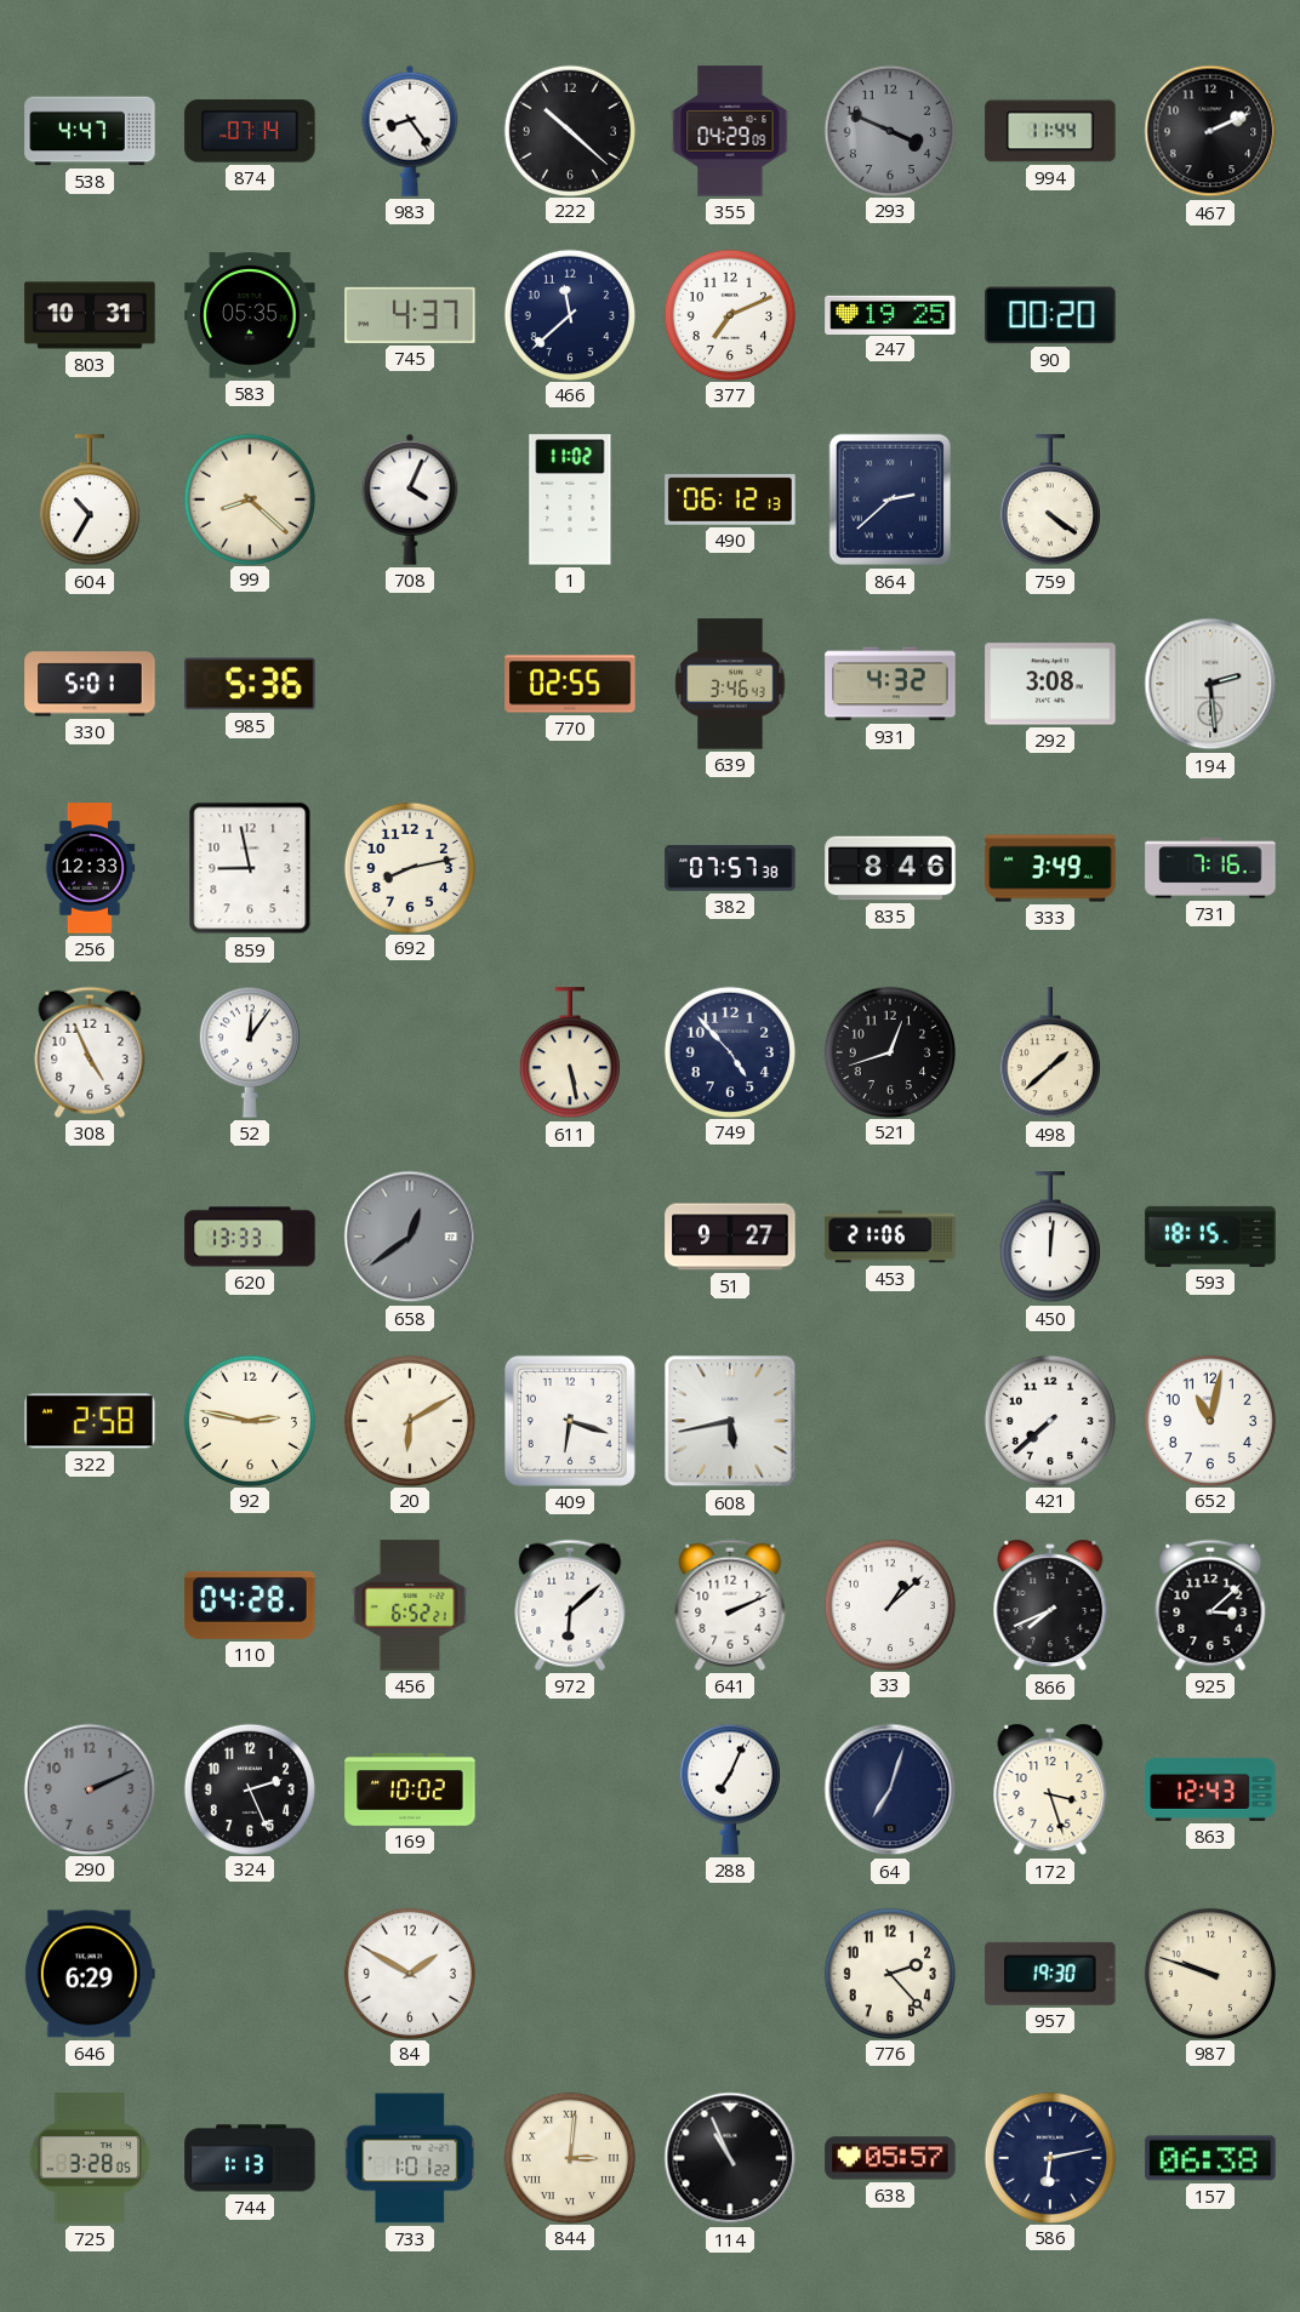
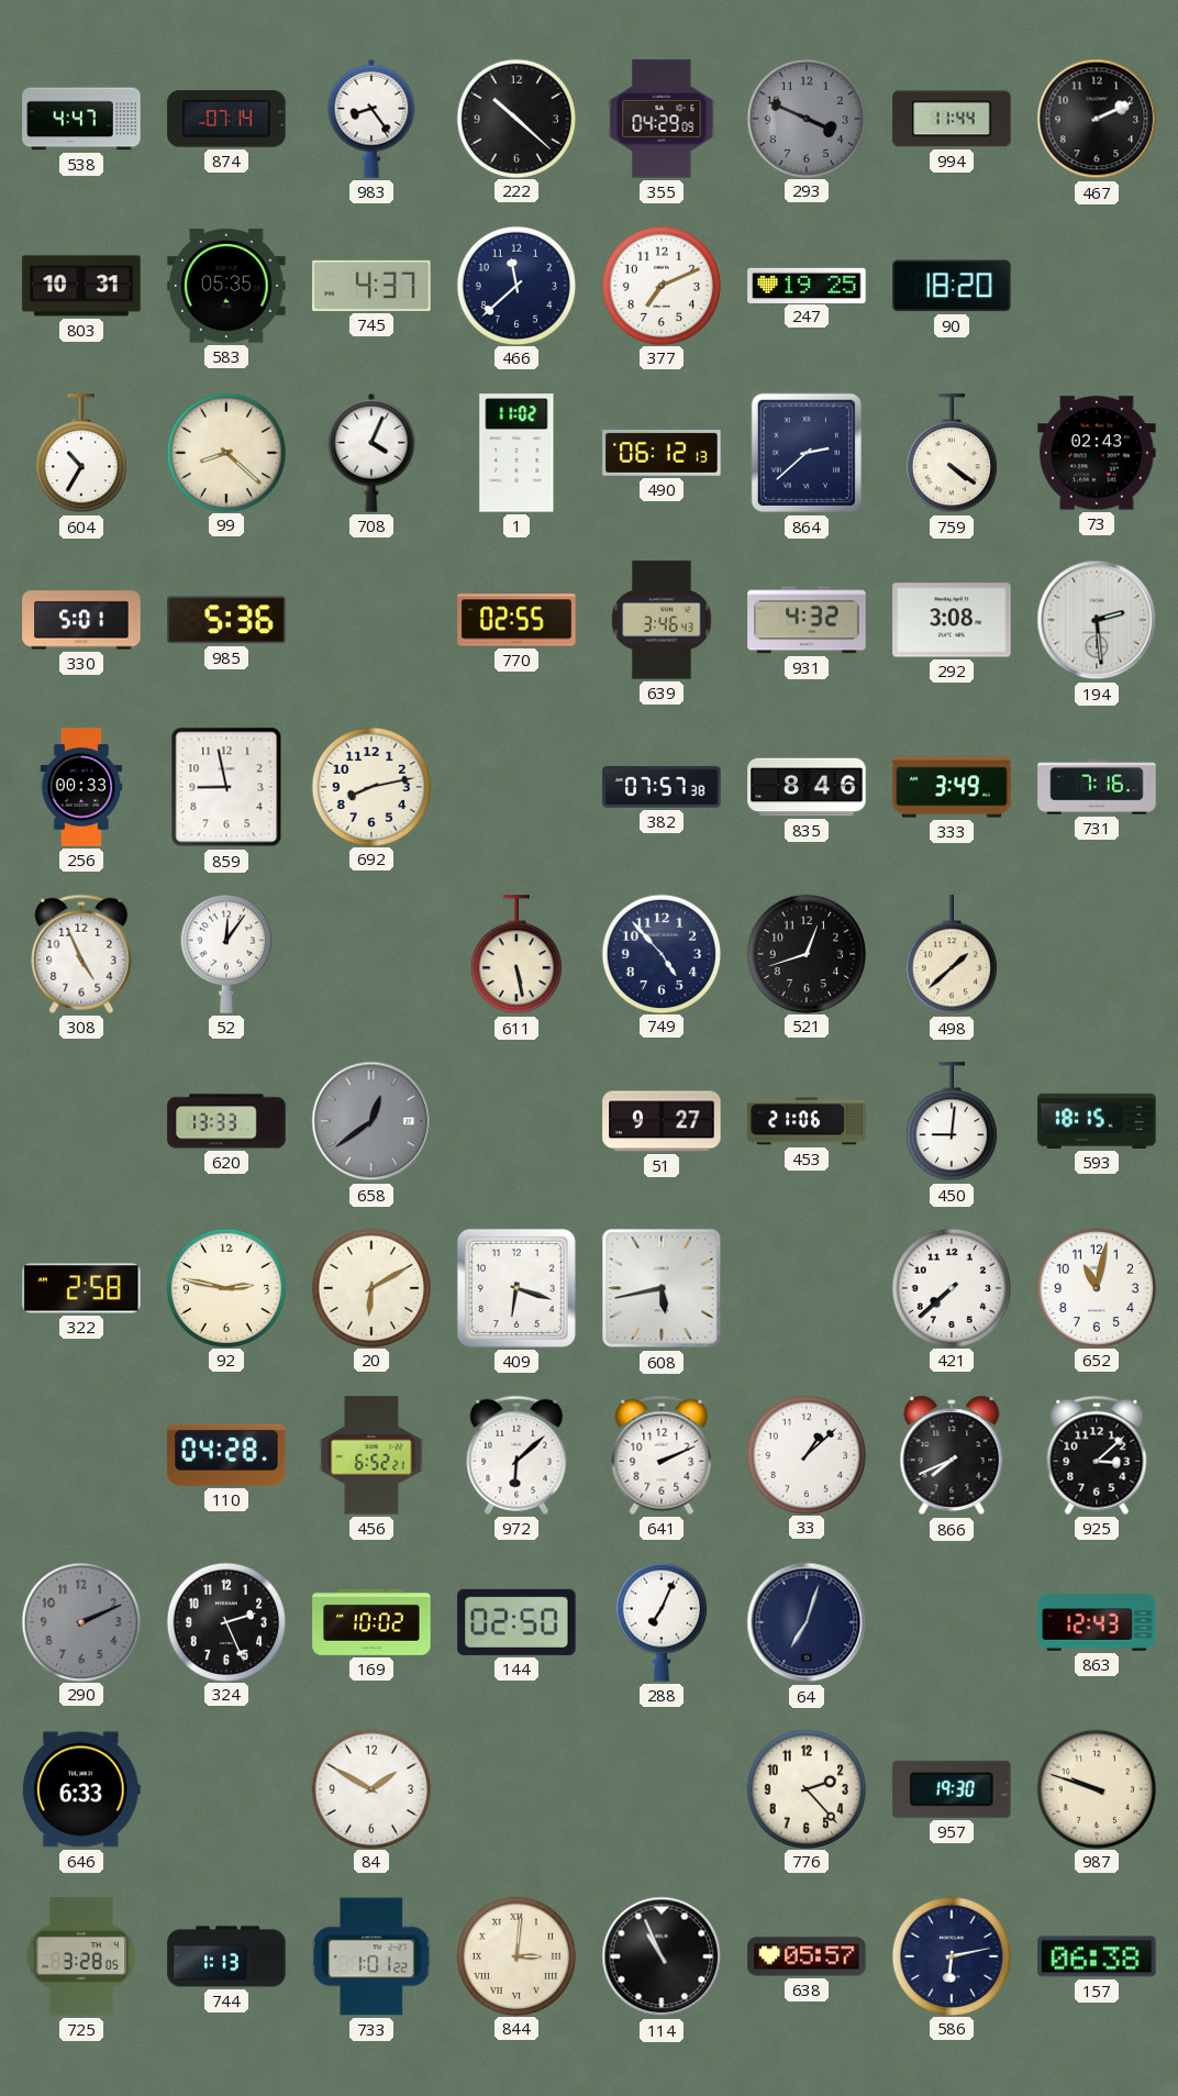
90: 00:20 -> 18:20
73: none -> 02:43
256: 12:33 -> 00:33
450: 12:01 -> 9:01
144: none -> 02:50
172: 3:27 -> none
646: 6:29 -> 6:33
